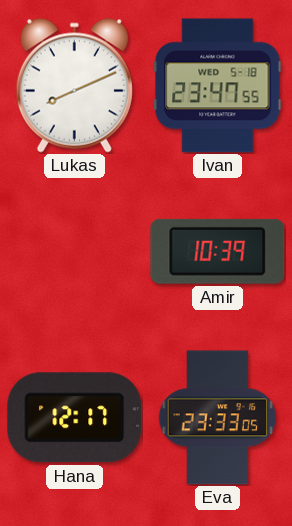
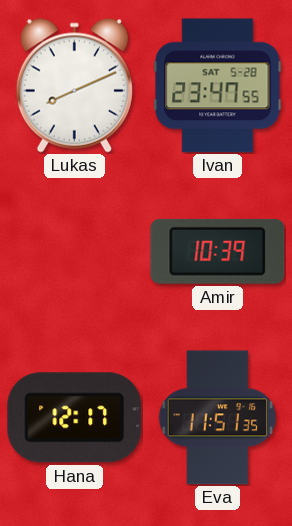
Ivan date: WED 5-18 -> SAT 5-28
Eva: 23:33 -> 11:51
